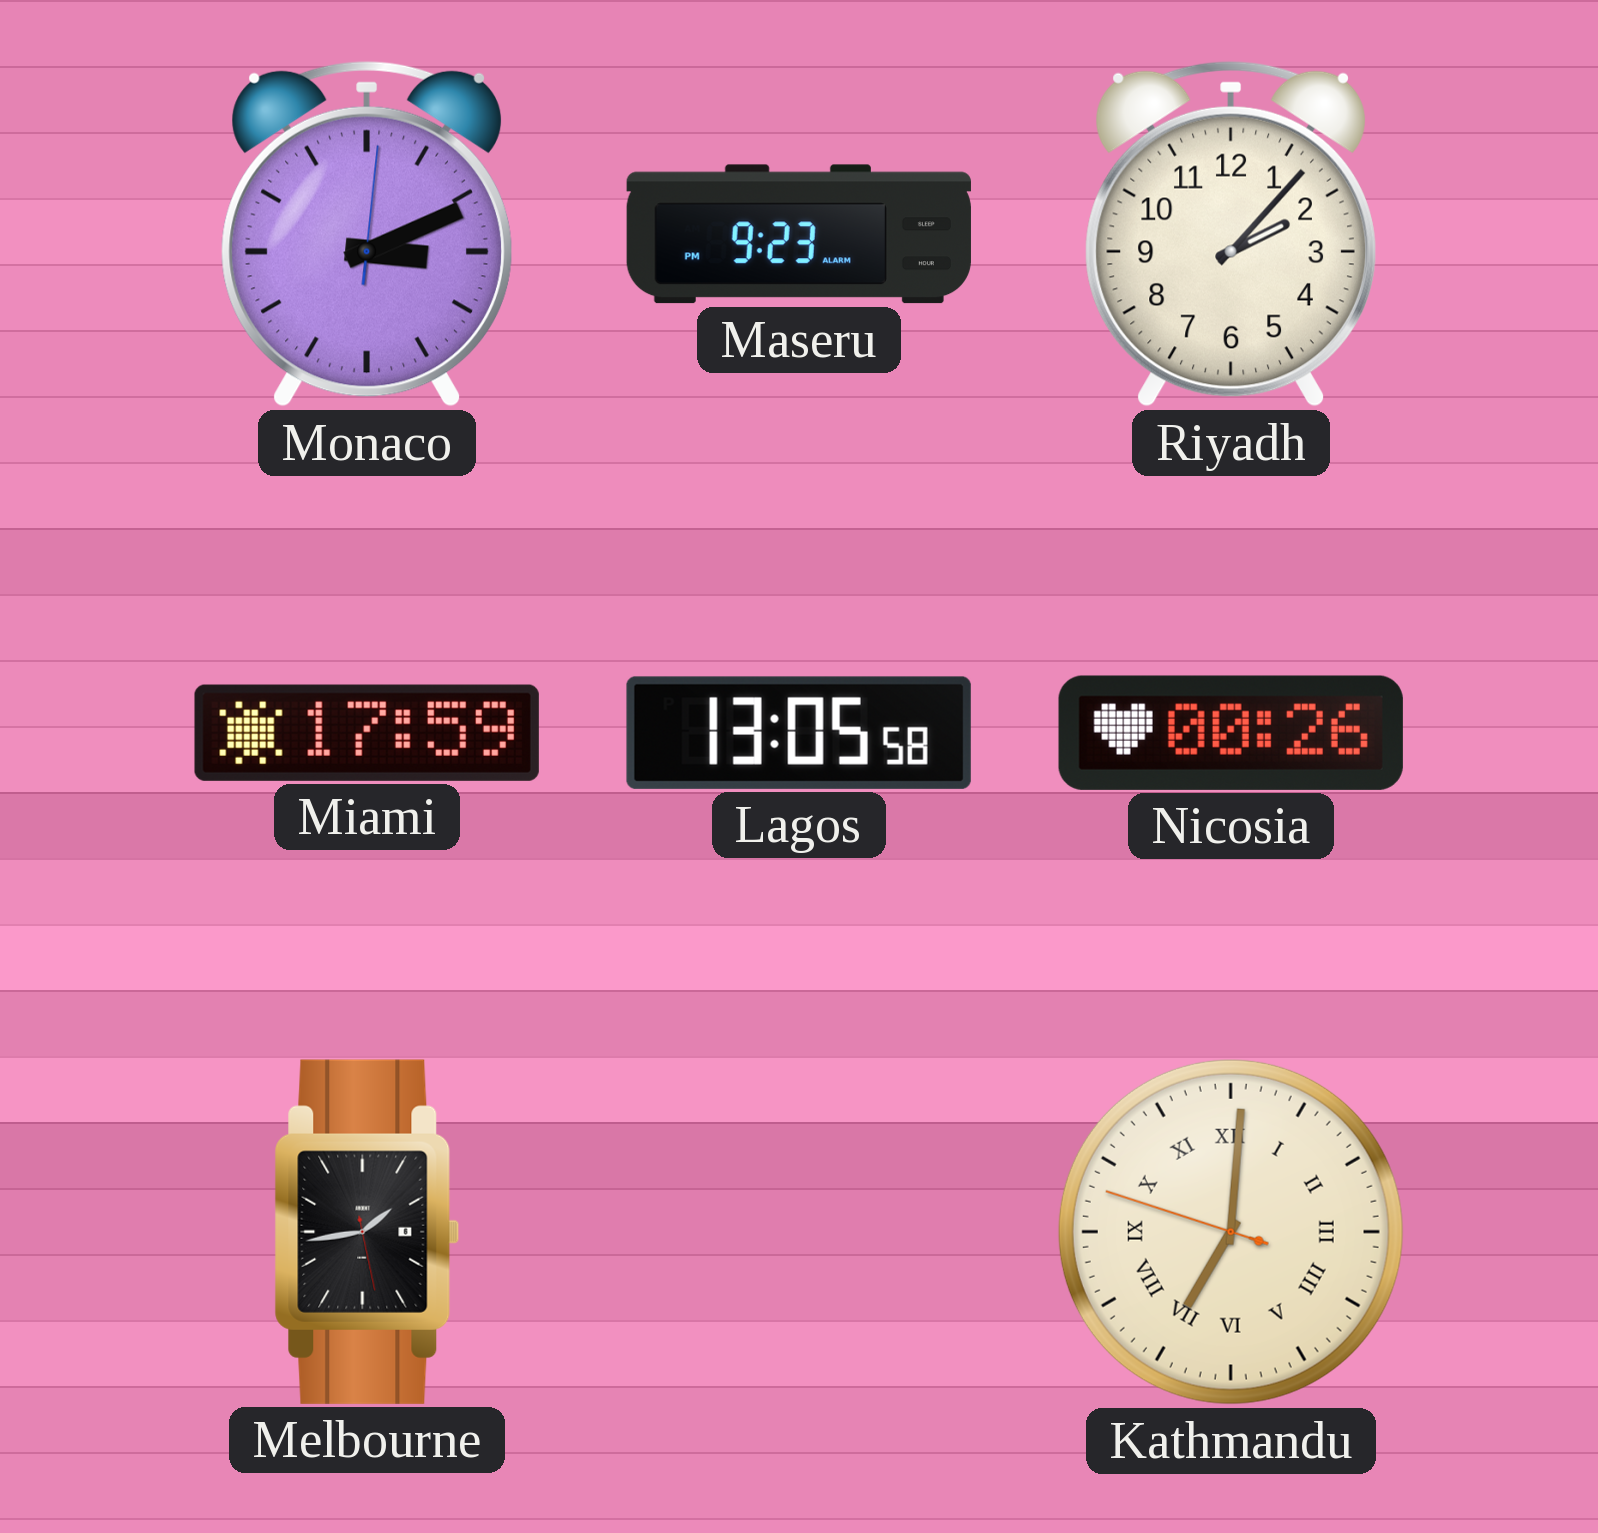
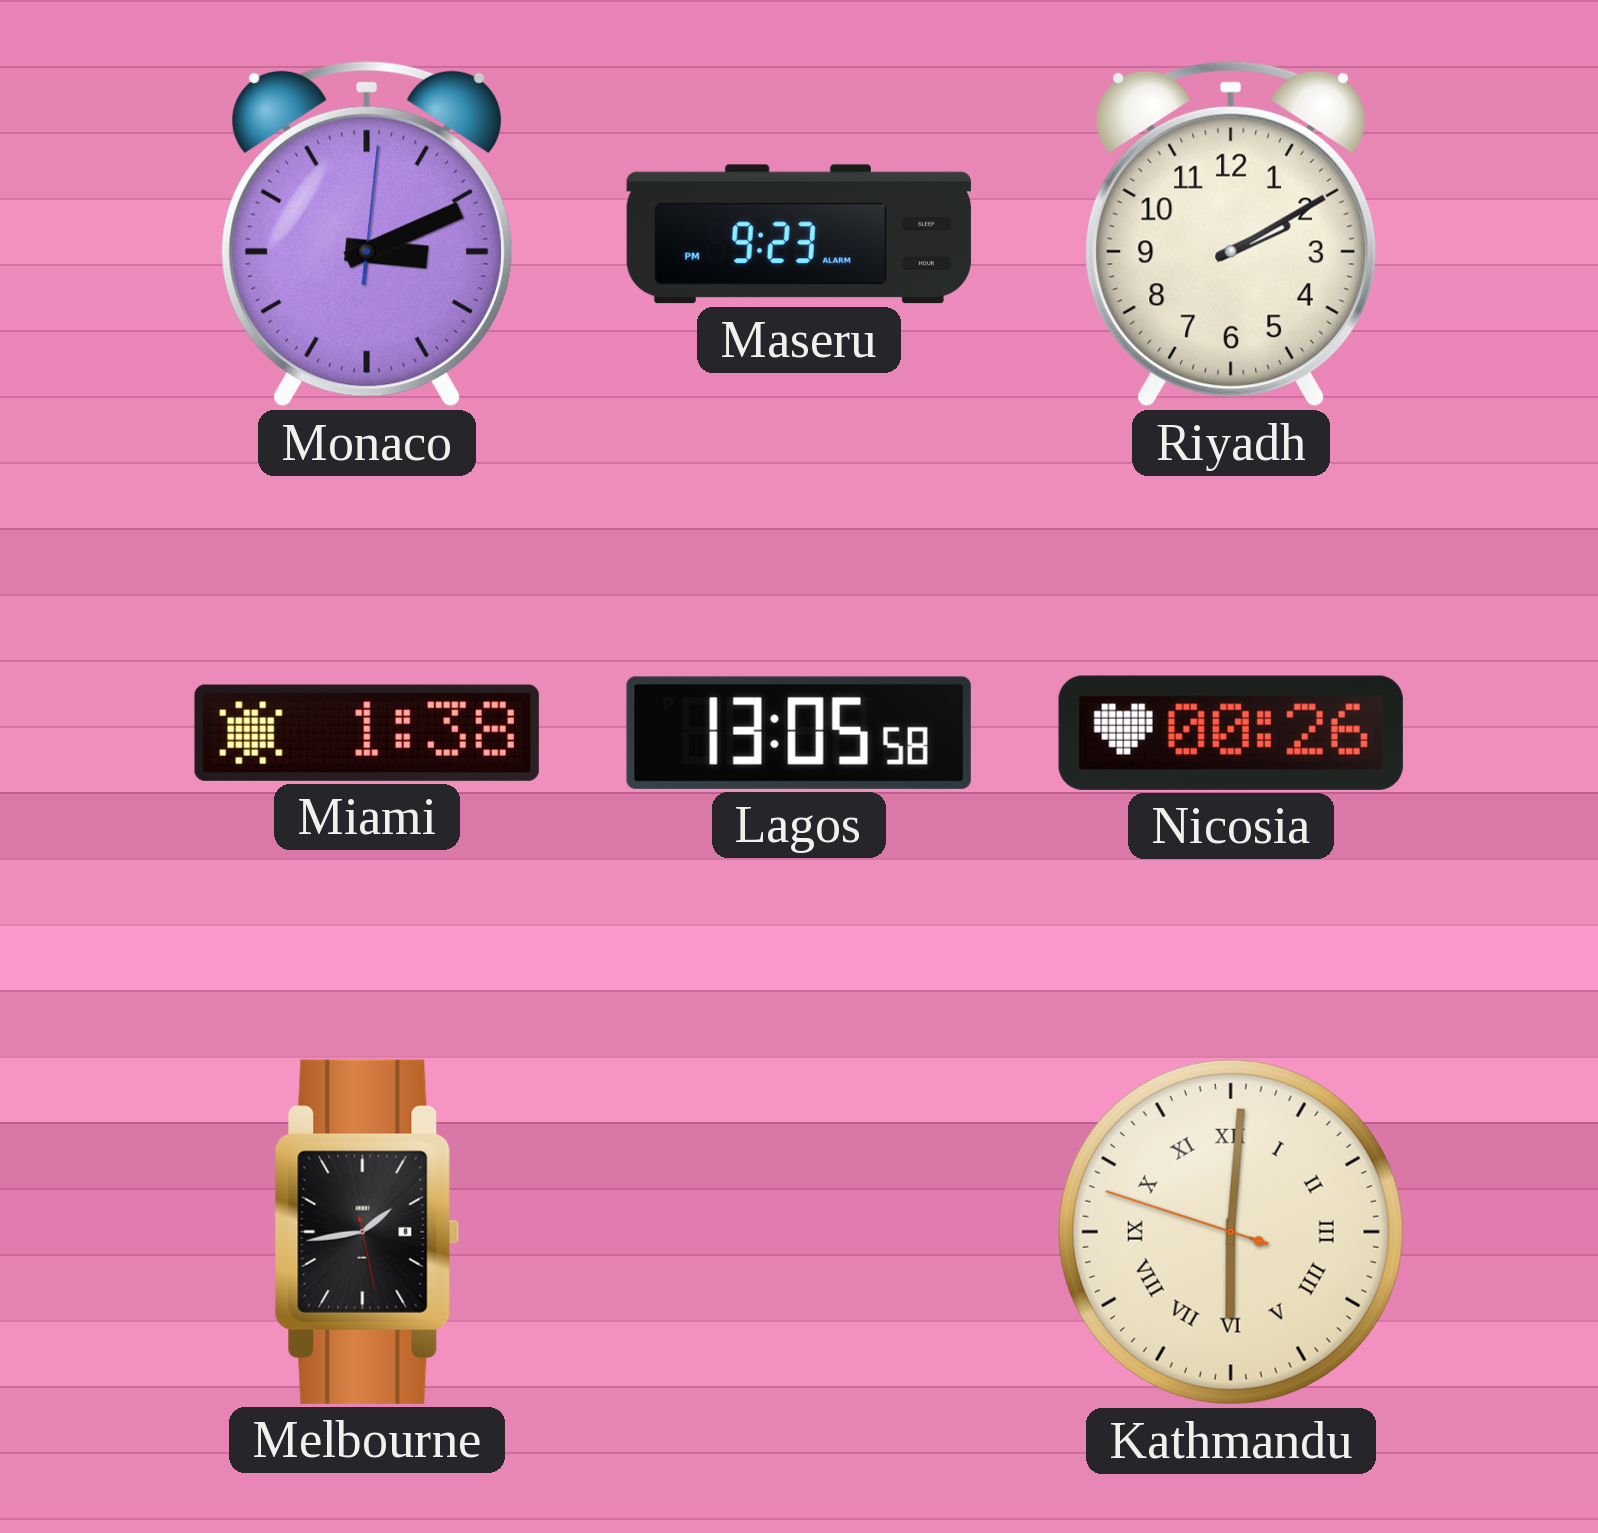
Riyadh: 2:07 -> 2:10
Miami: 17:59 -> 1:38
Kathmandu: 7:00 -> 6:00
